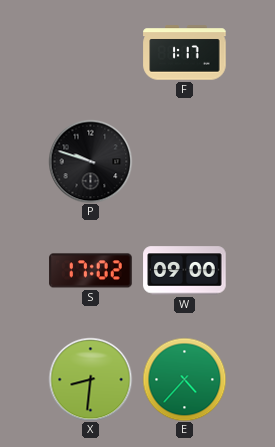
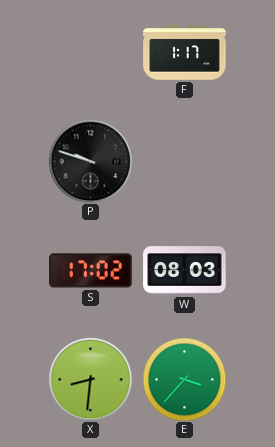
W: 09:00 -> 08:03
E: 4:37 -> 3:37
